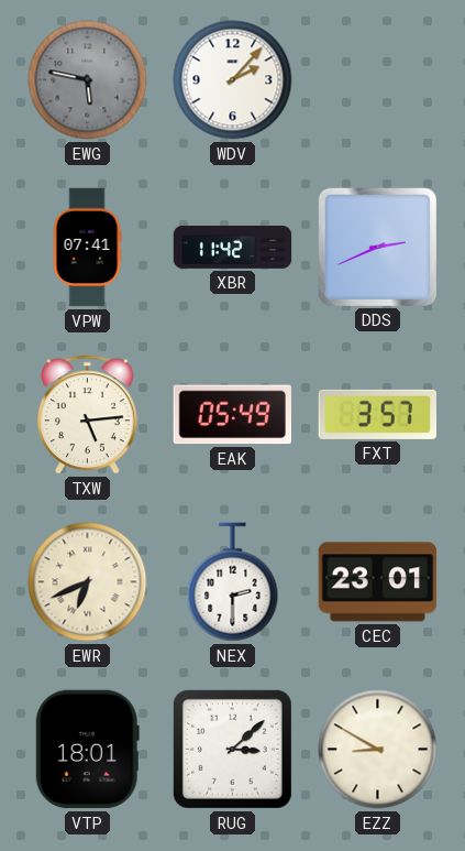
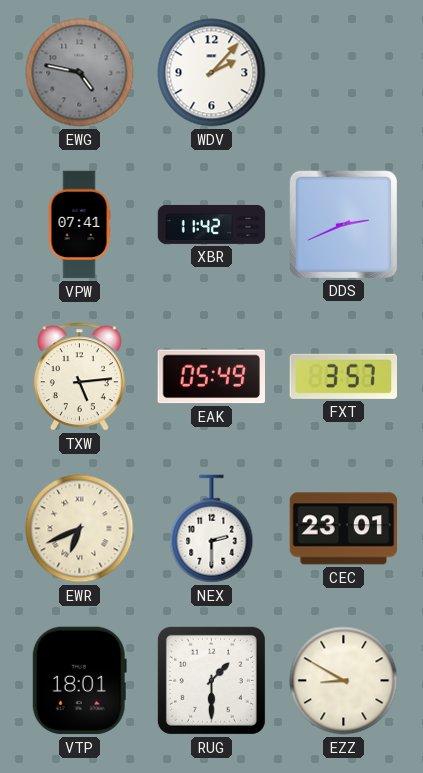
EWG: 5:47 -> 4:47
RUG: 3:08 -> 1:30
